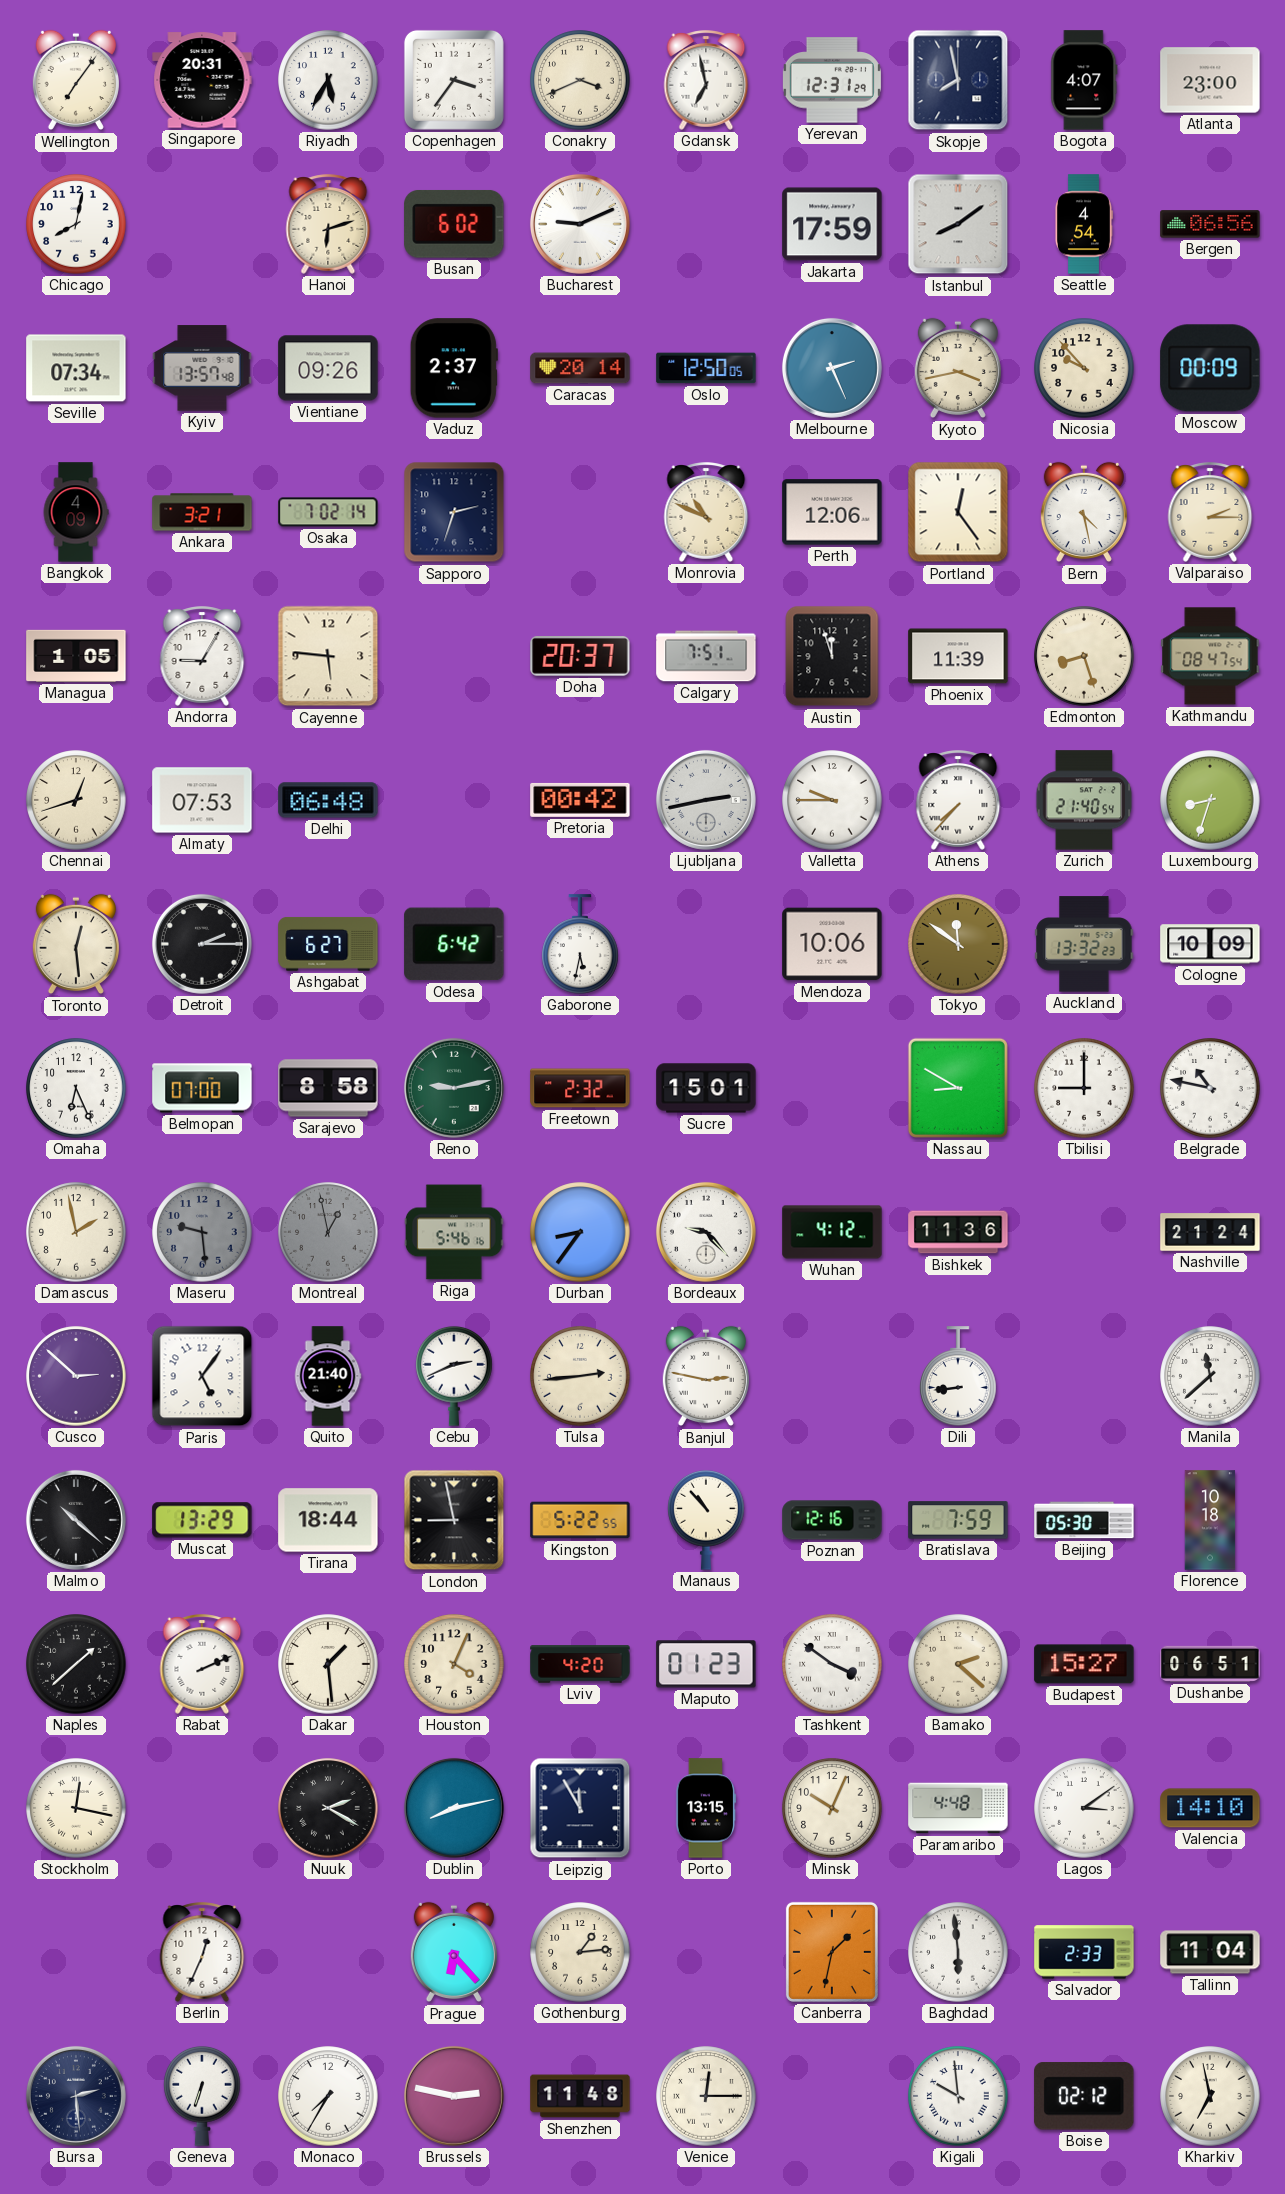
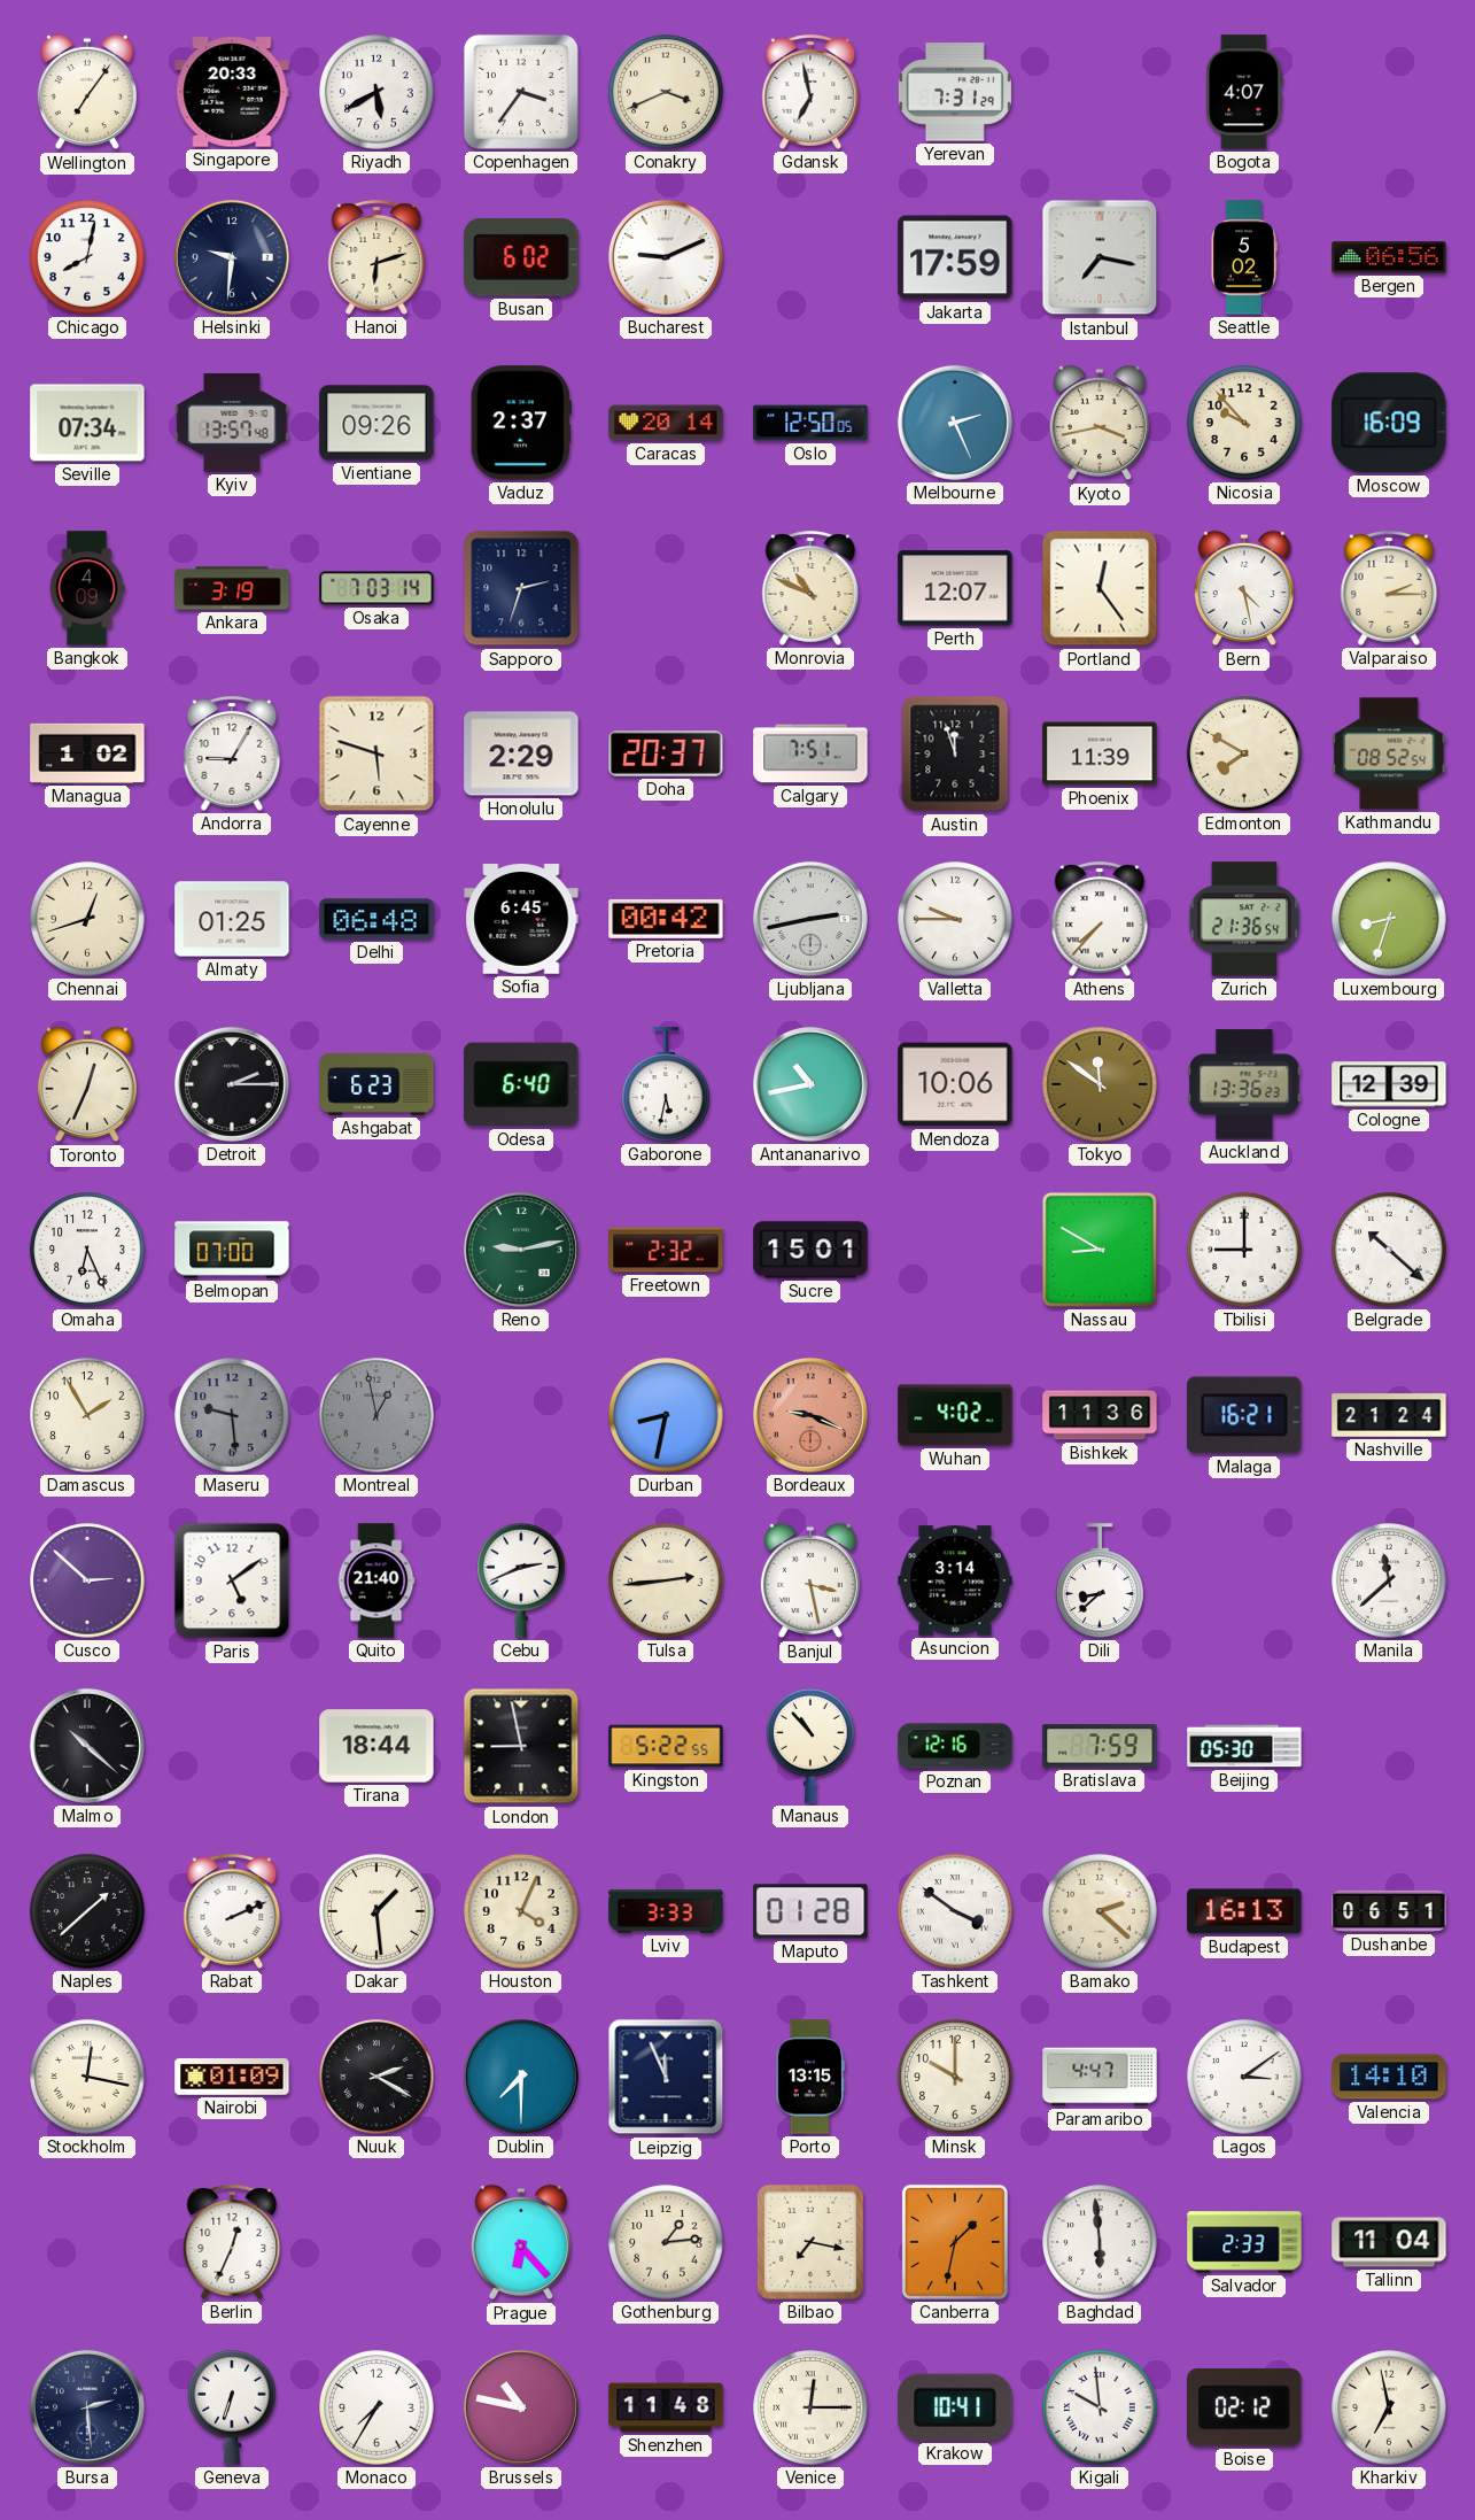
Singapore: 20:31 -> 20:33
Riyadh: 5:35 -> 5:40
Yerevan: 12:31 -> 7:31
Skopje: 7:58 -> none
Atlanta: 23:00 -> none
Helsinki: none -> 9:31
Istanbul: 8:09 -> 7:17
Seattle: 4:54 -> 5:02
Moscow: 00:09 -> 16:09
Ankara: 3:21 -> 3:19
Osaka: 7:02 -> 7:03
Perth: 12:06 -> 12:07
Managua: 1:05 -> 1:02
Cayenne: 5:46 -> 5:48
Honolulu: none -> 2:29
Edmonton: 8:27 -> 7:50
Kathmandu: 08:47 -> 08:52
Almaty: 07:53 -> 01:25
Sofia: none -> 6:45
Zurich: 21:40 -> 21:36
Toronto: 12:29 -> 12:34
Ashgabat: 6:27 -> 6:23
Odesa: 6:42 -> 6:40
Antananarivo: none -> 10:43
Auckland: 13:32 -> 13:36
Cologne: 10:09 -> 12:39
Sarajevo: 8:58 -> none
Belgrade: 10:47 -> 10:22
Damascus: 1:58 -> 1:55
Riga: 5:46 -> none
Durban: 8:36 -> 8:32
Bordeaux: 9:23 -> 9:19
Bordeaux dial: white -> salmon
Wuhan: 4:12 -> 4:02
Malaga: none -> 16:21
Paris: 5:06 -> 5:09
Banjul: 2:47 -> 3:28
Asuncion: none -> 3:14
Dili: 8:44 -> 8:38
Muscat: 13:29 -> none
Florence: 10:18 -> none
Lviv: 4:20 -> 3:33
Maputo: 01:23 -> 01:28
Budapest: 15:27 -> 16:13
Nairobi: none -> 01:09
Dublin: 8:13 -> 7:30
Leipzig: 11:55 -> 11:56
Minsk: 10:04 -> 10:00
Paramaribo: 4:48 -> 4:47
Bilbao: none -> 7:17
Brussels: 2:47 -> 10:47
Krakow: none -> 10:41
